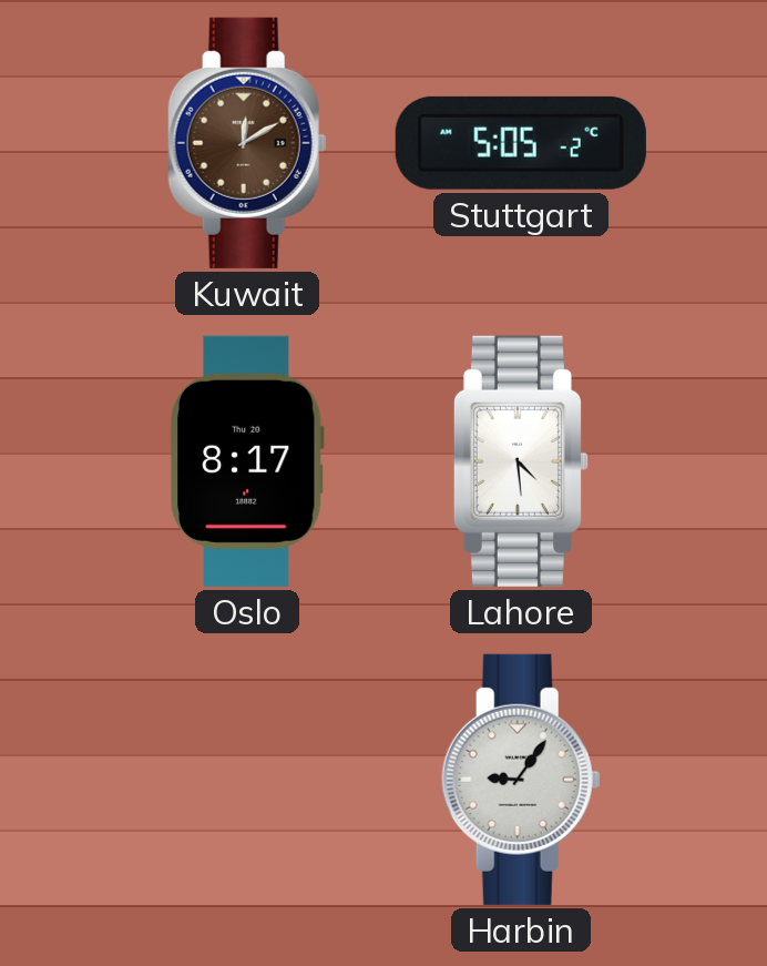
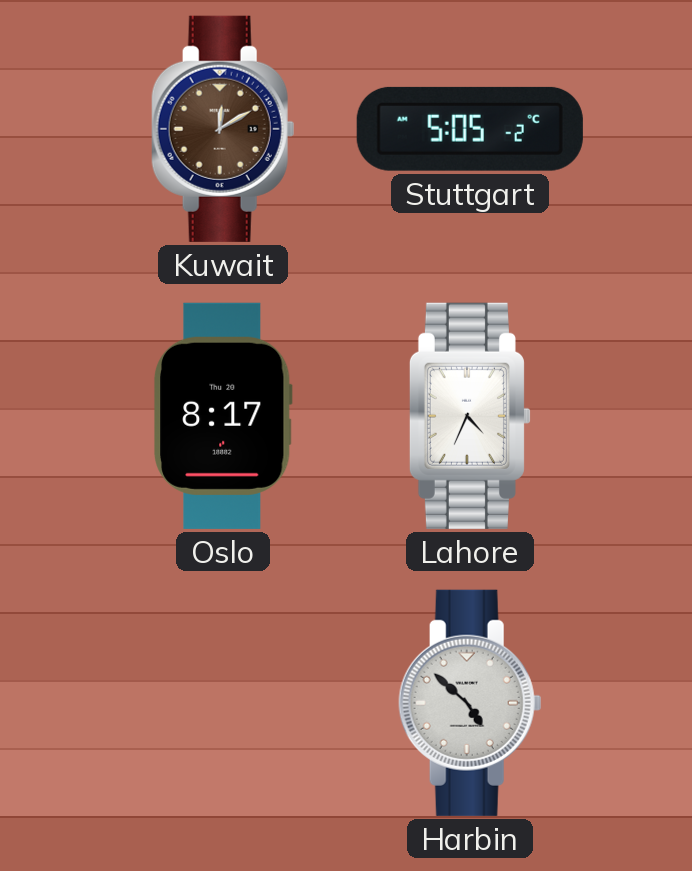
Lahore: 4:29 -> 4:34
Harbin: 9:06 -> 4:52
